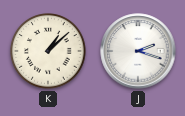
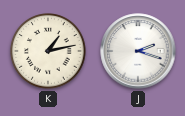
K: 1:08 -> 1:13
